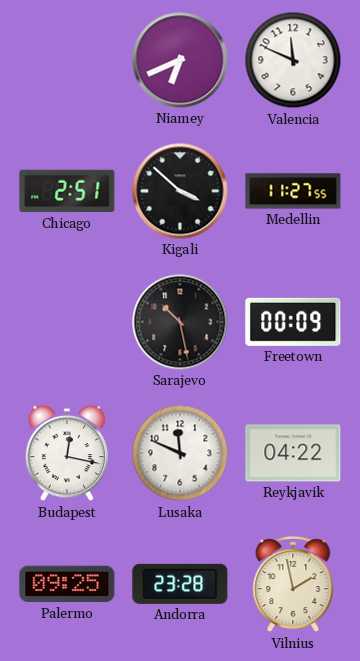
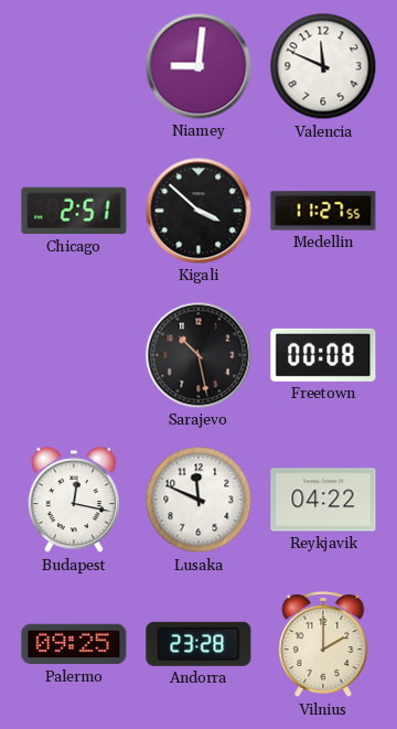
Niamey: 6:41 -> 9:01
Freetown: 00:09 -> 00:08
Vilnius: 1:58 -> 2:00
